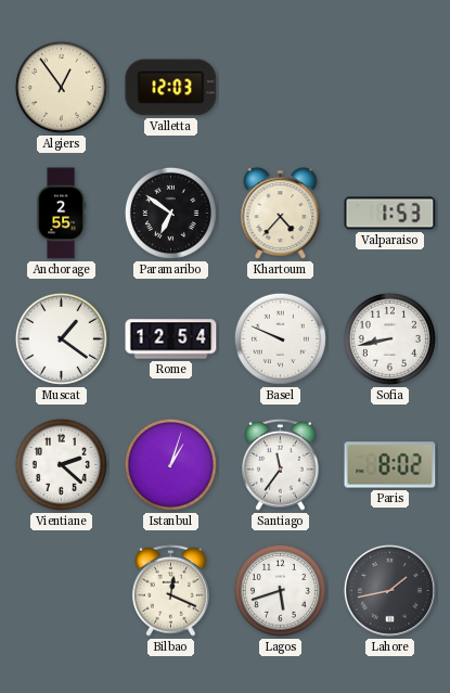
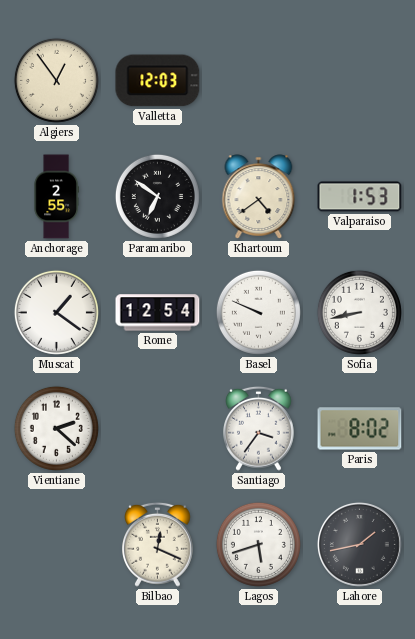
Khartoum: 4:37 -> 4:39
Istanbul: 1:03 -> none
Santiago: 11:36 -> 3:36
